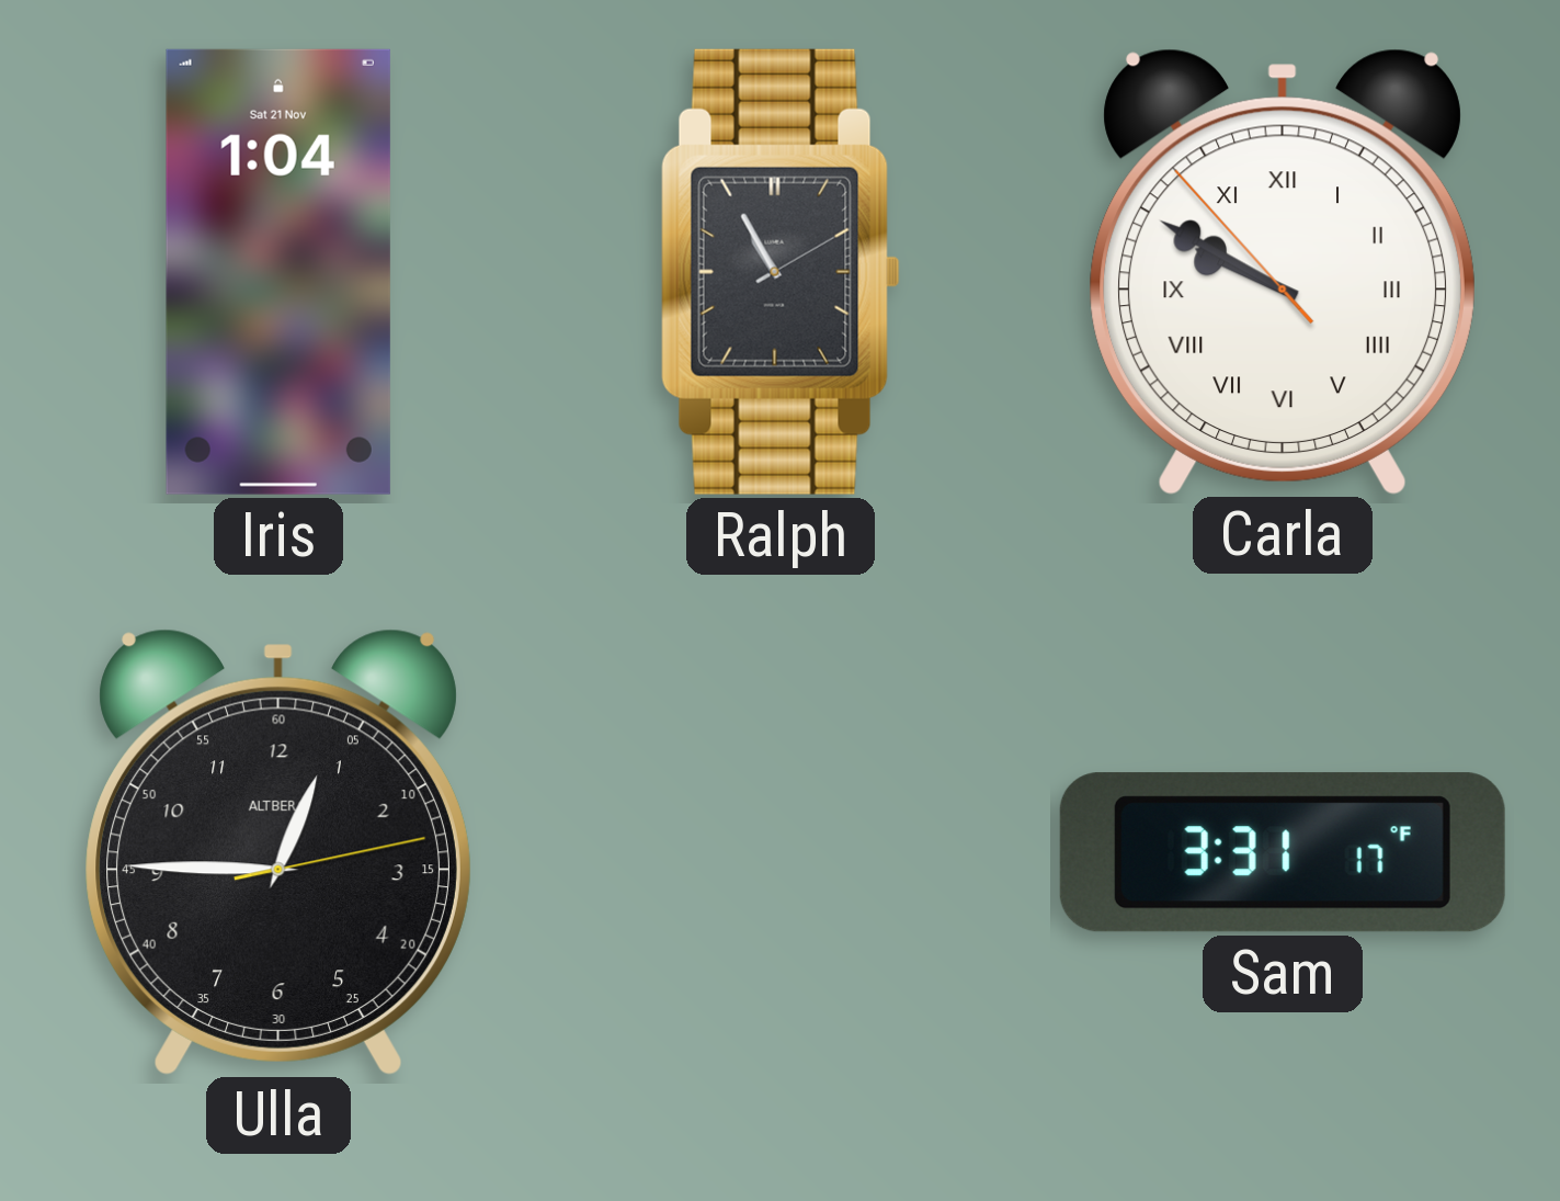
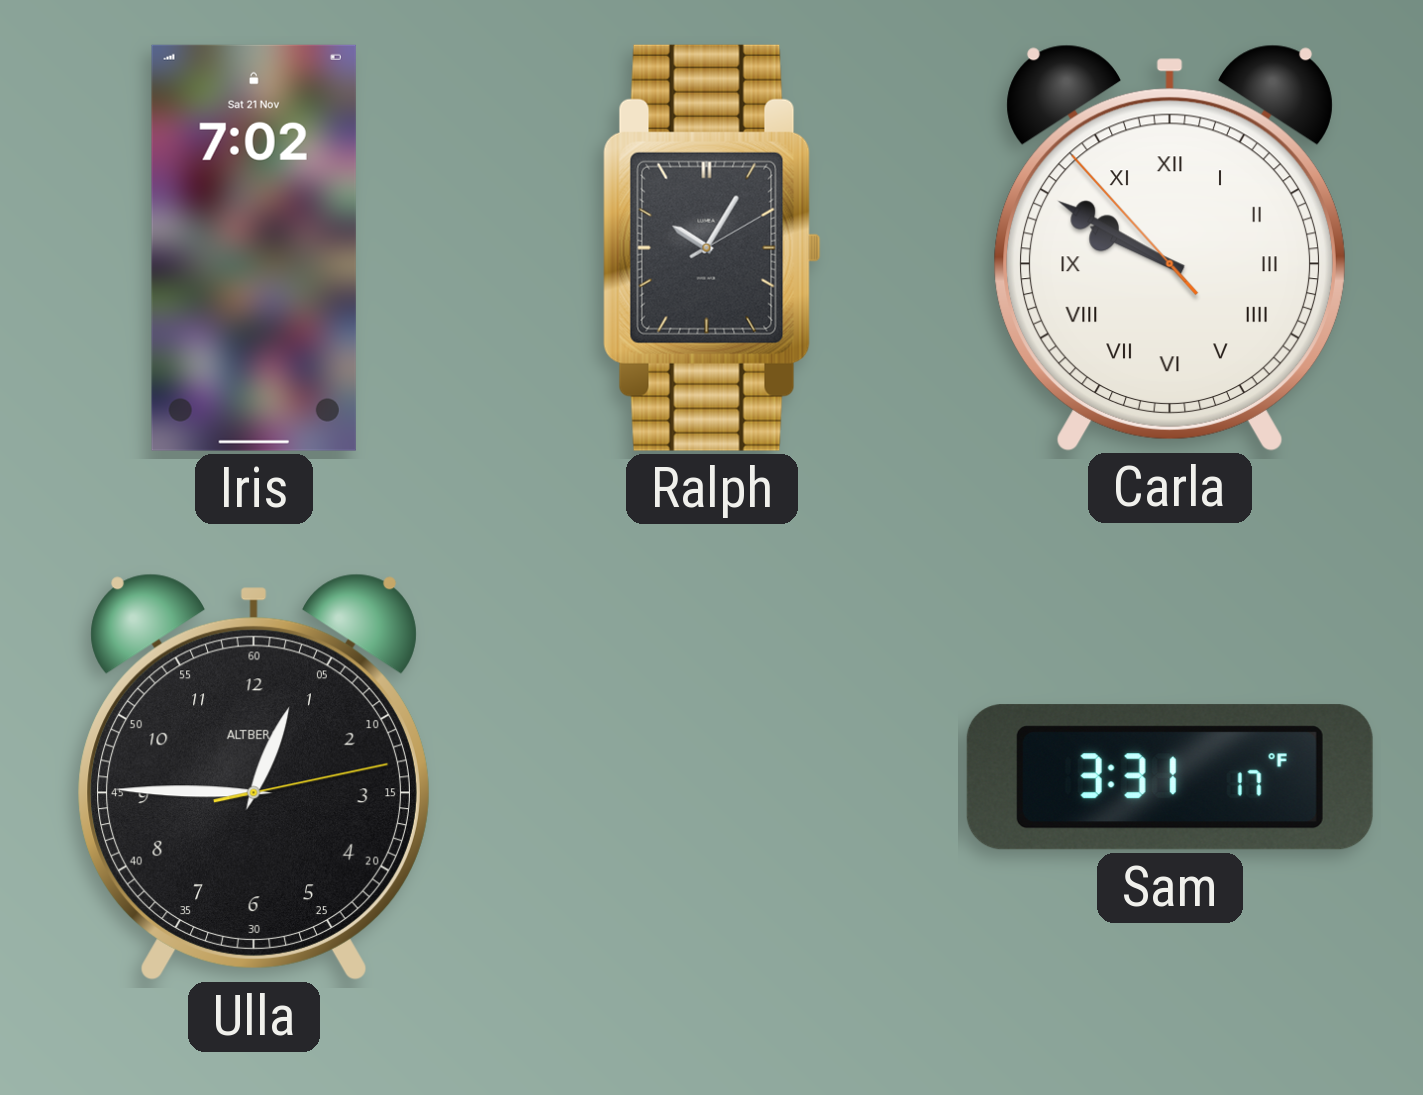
Iris: 1:04 -> 7:02
Ralph: 10:55 -> 10:05
